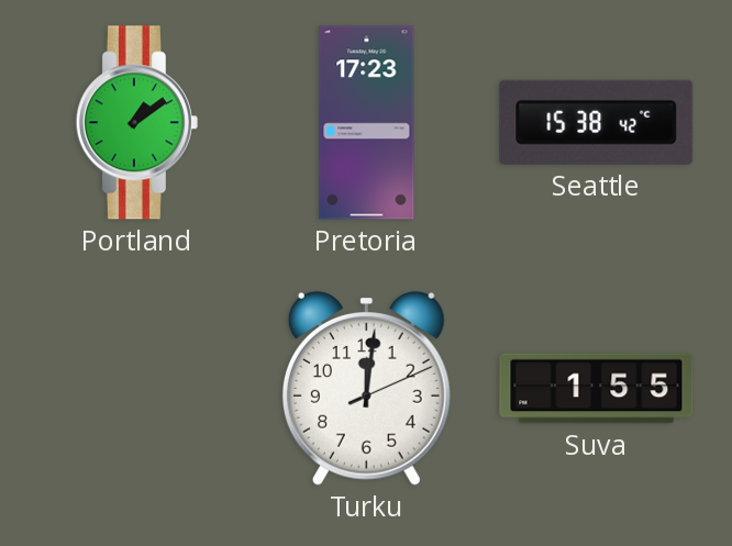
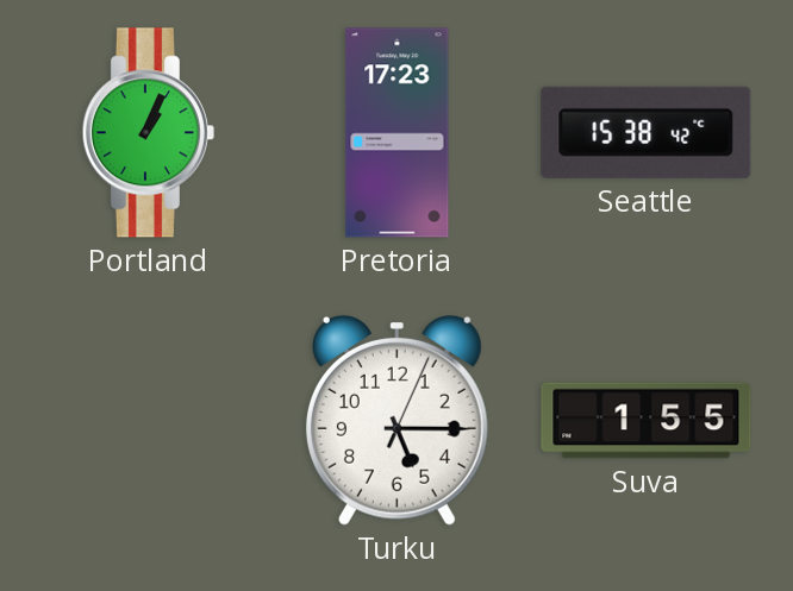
Portland: 1:09 -> 1:04
Turku: 12:01 -> 5:15
